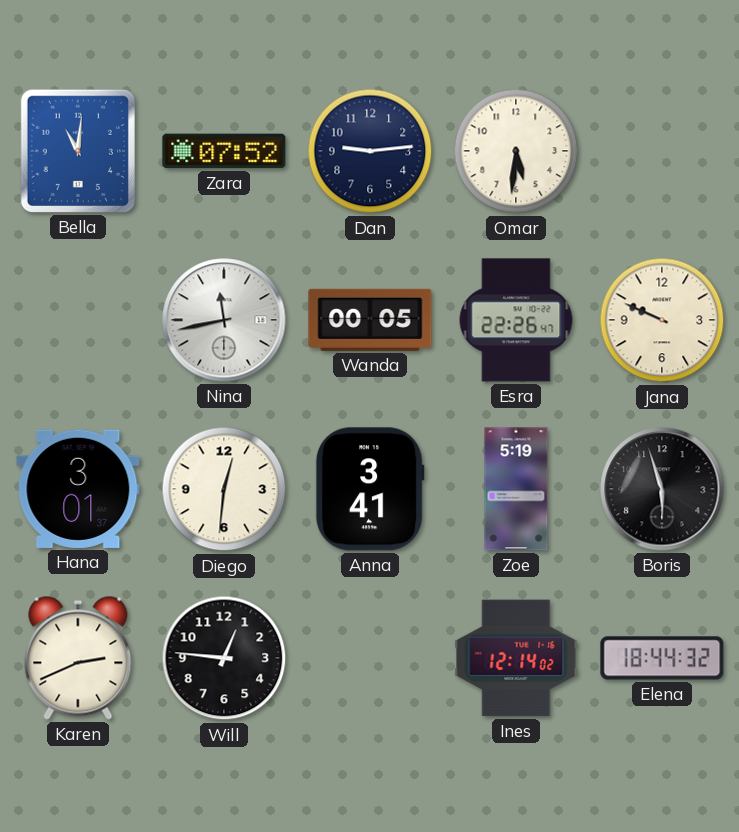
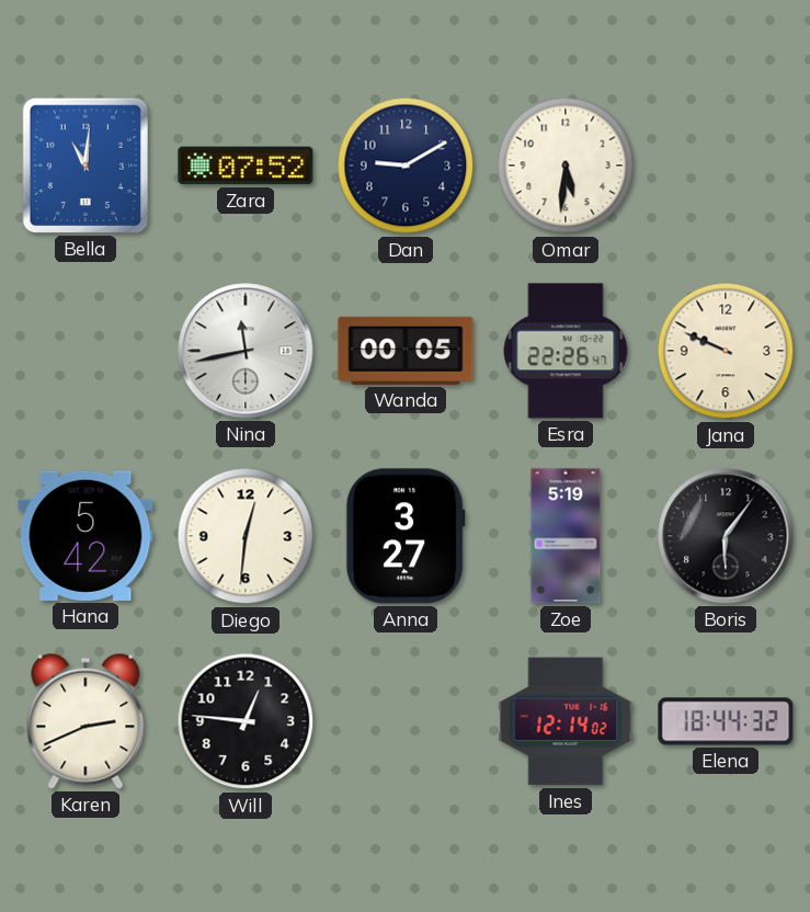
Dan: 9:14 -> 9:10
Hana: 3:01 -> 5:42
Anna: 3:41 -> 3:27
Boris: 5:57 -> 6:06
